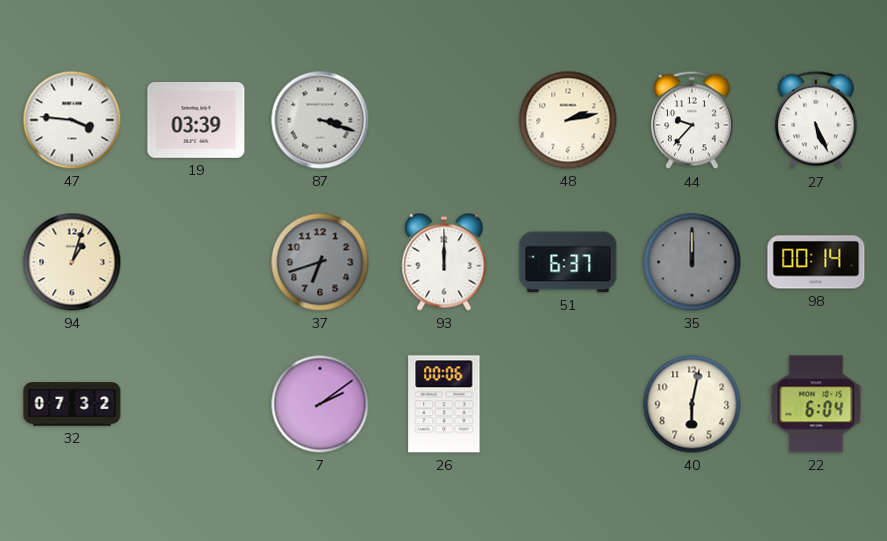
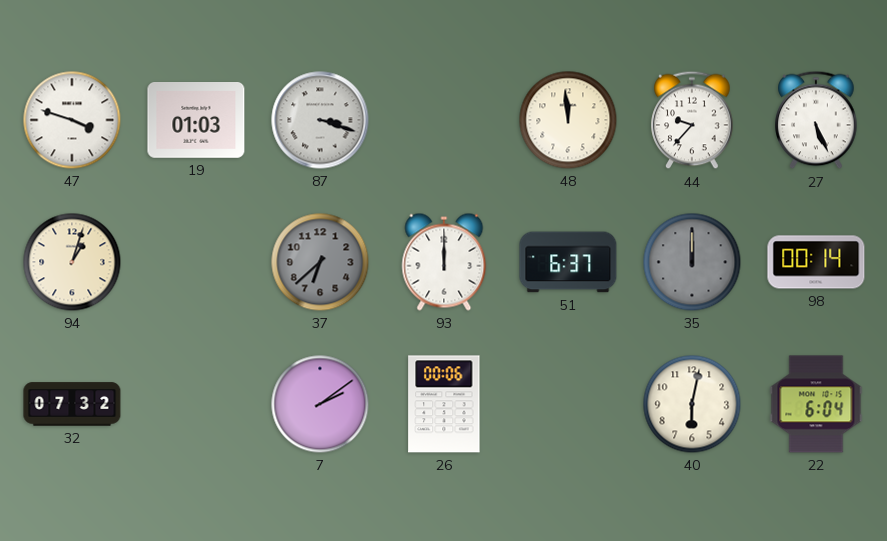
47: 3:46 -> 3:48
19: 03:39 -> 01:03
48: 2:13 -> 11:59
37: 6:42 -> 6:38
